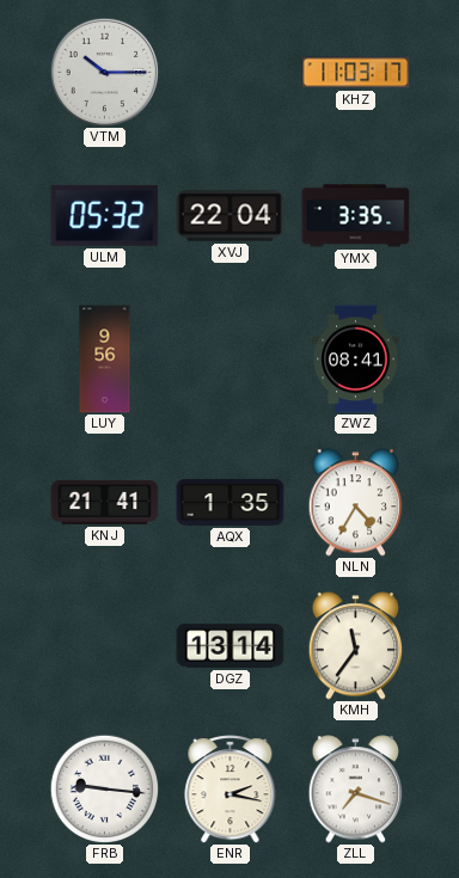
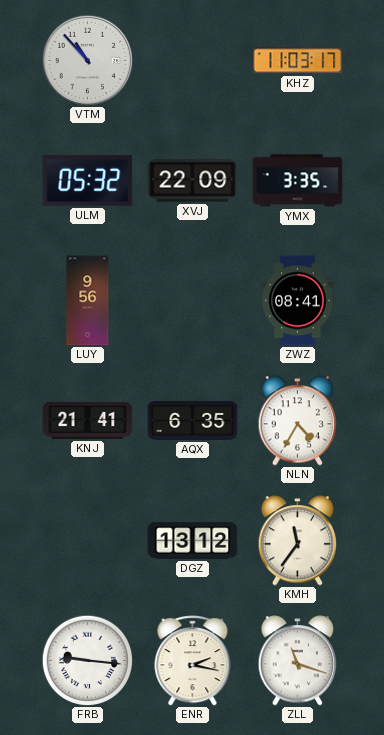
VTM: 10:15 -> 10:53
XVJ: 22:04 -> 22:09
AQX: 1:35 -> 6:35
DGZ: 13:14 -> 13:12
ZLL: 7:18 -> 11:18
